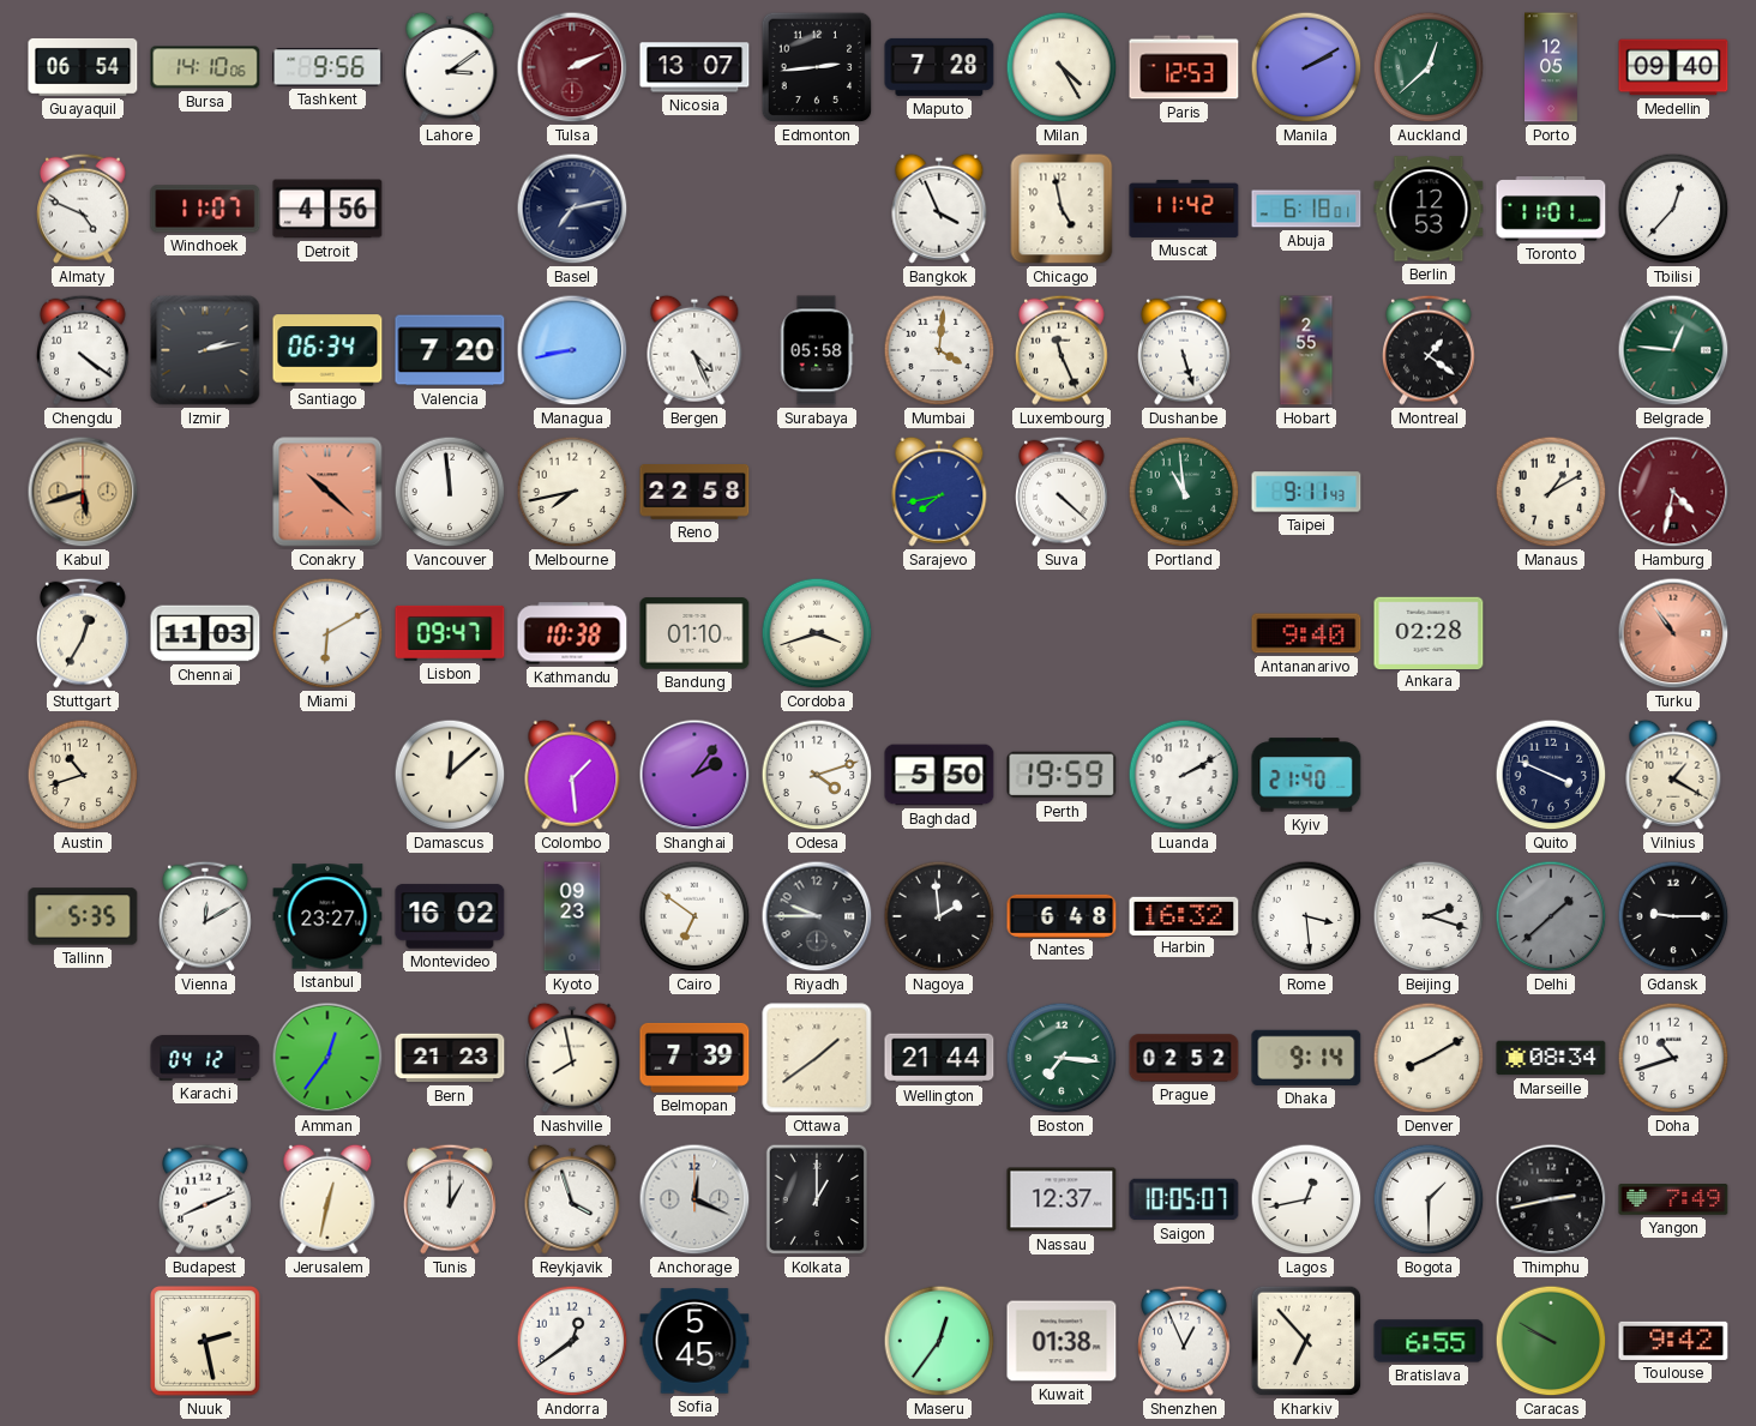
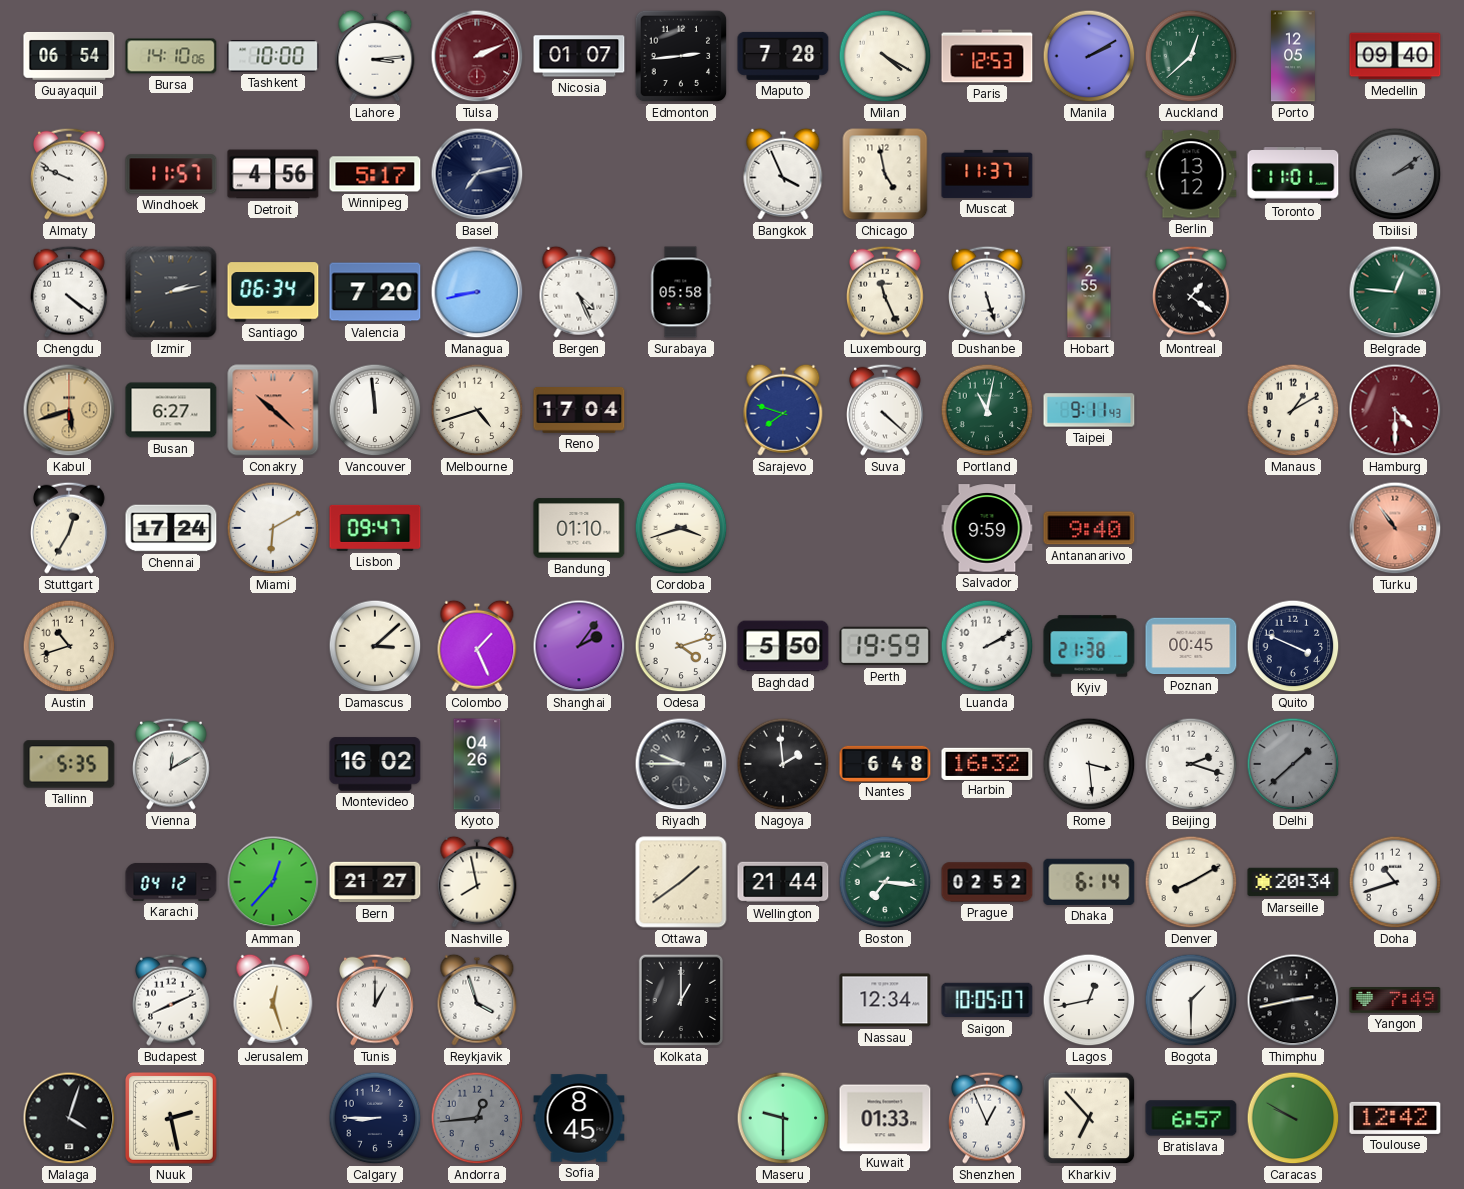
Tashkent: 9:56 -> 10:00
Lahore: 3:09 -> 3:14
Nicosia: 13:07 -> 01:07
Milan: 4:25 -> 4:20
Almaty: 4:49 -> 9:49
Windhoek: 11:07 -> 11:57
Winnipeg: none -> 5:17
Muscat: 11:42 -> 11:37
Abuja: 6:18 -> none
Berlin: 12:53 -> 13:12
Tbilisi: 12:37 -> 2:09
Tbilisi dial: white -> grey
Mumbai: 4:01 -> none
Busan: none -> 6:27
Melbourne: 7:43 -> 4:42
Reno: 22:58 -> 17:04
Sarajevo: 7:43 -> 7:48
Portland: 10:59 -> 11:02
Hamburg: 4:32 -> 4:30
Chennai: 11:03 -> 17:24
Kathmandu: 10:38 -> none
Salvador: none -> 9:59
Ankara: 02:28 -> none
Damascus: 12:08 -> 3:08
Colombo: 1:29 -> 1:26
Kyiv: 21:40 -> 21:38
Poznan: none -> 00:45
Vilnius: 1:20 -> none
Istanbul: 23:27 -> none
Kyoto: 09:23 -> 04:26
Cairo: 6:51 -> none
Gdansk: 9:15 -> none
Amman: 12:36 -> 12:37
Bern: 21:23 -> 21:27
Belmopan: 7:39 -> none
Dhaka: 9:14 -> 6:14
Marseille: 08:34 -> 20:34
Jerusalem: 12:32 -> 12:27
Anchorage: 12:19 -> none
Nassau: 12:37 -> 12:34
Malaga: none -> 4:03
Calgary: none -> 8:45
Andorra: 12:39 -> 12:44
Andorra dial: white -> grey
Sofia: 5:45 -> 8:45
Maseru: 12:36 -> 9:30
Kuwait: 01:38 -> 01:33
Bratislava: 6:55 -> 6:57
Toulouse: 9:42 -> 12:42
